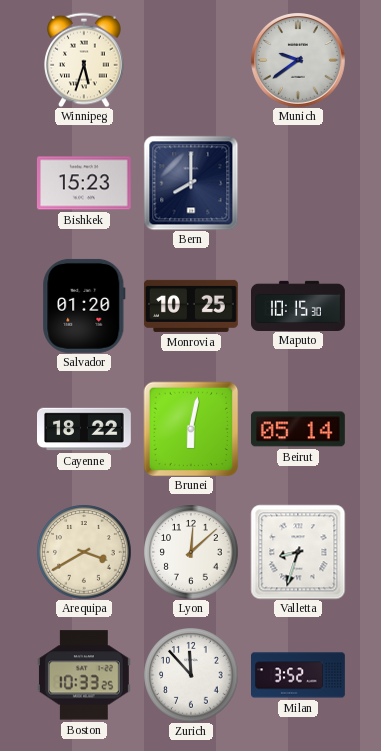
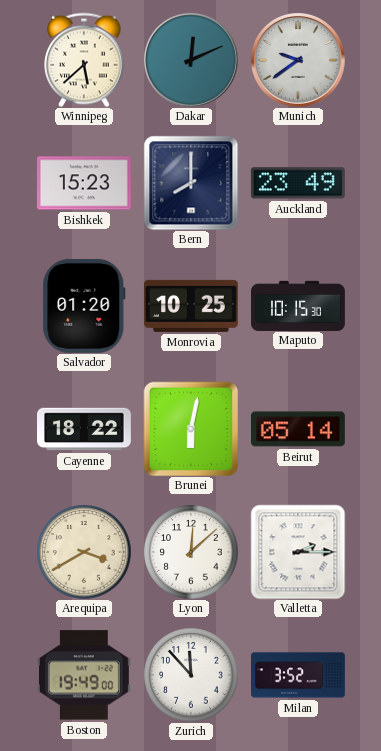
Winnipeg: 5:33 -> 5:38
Dakar: none -> 12:11
Auckland: none -> 23:49
Valletta: 8:33 -> 2:15
Boston: 10:33 -> 19:49
